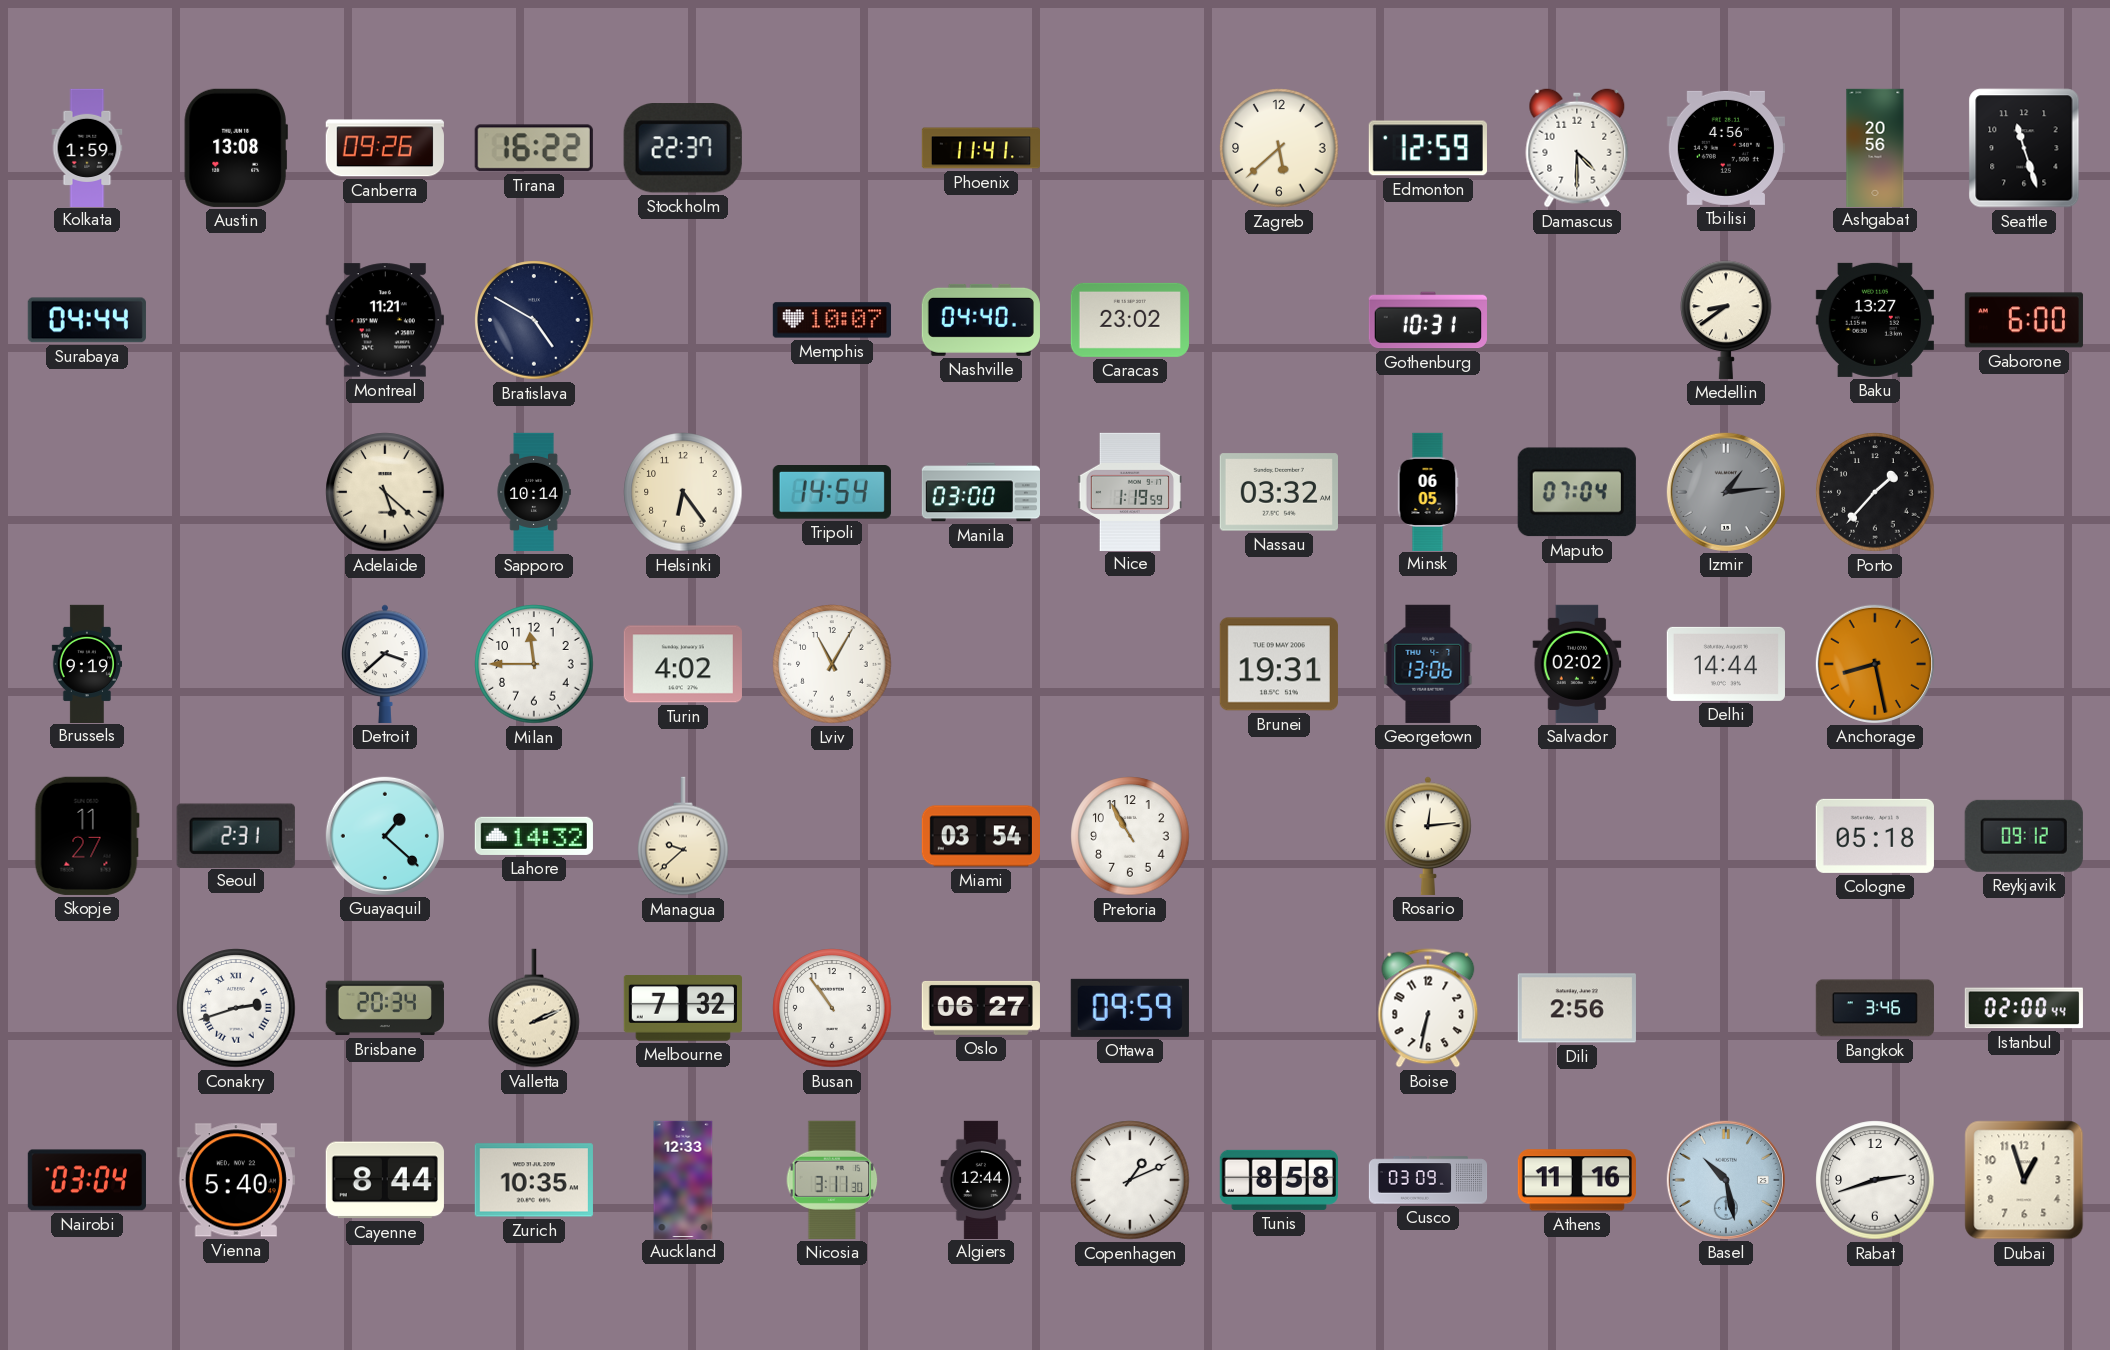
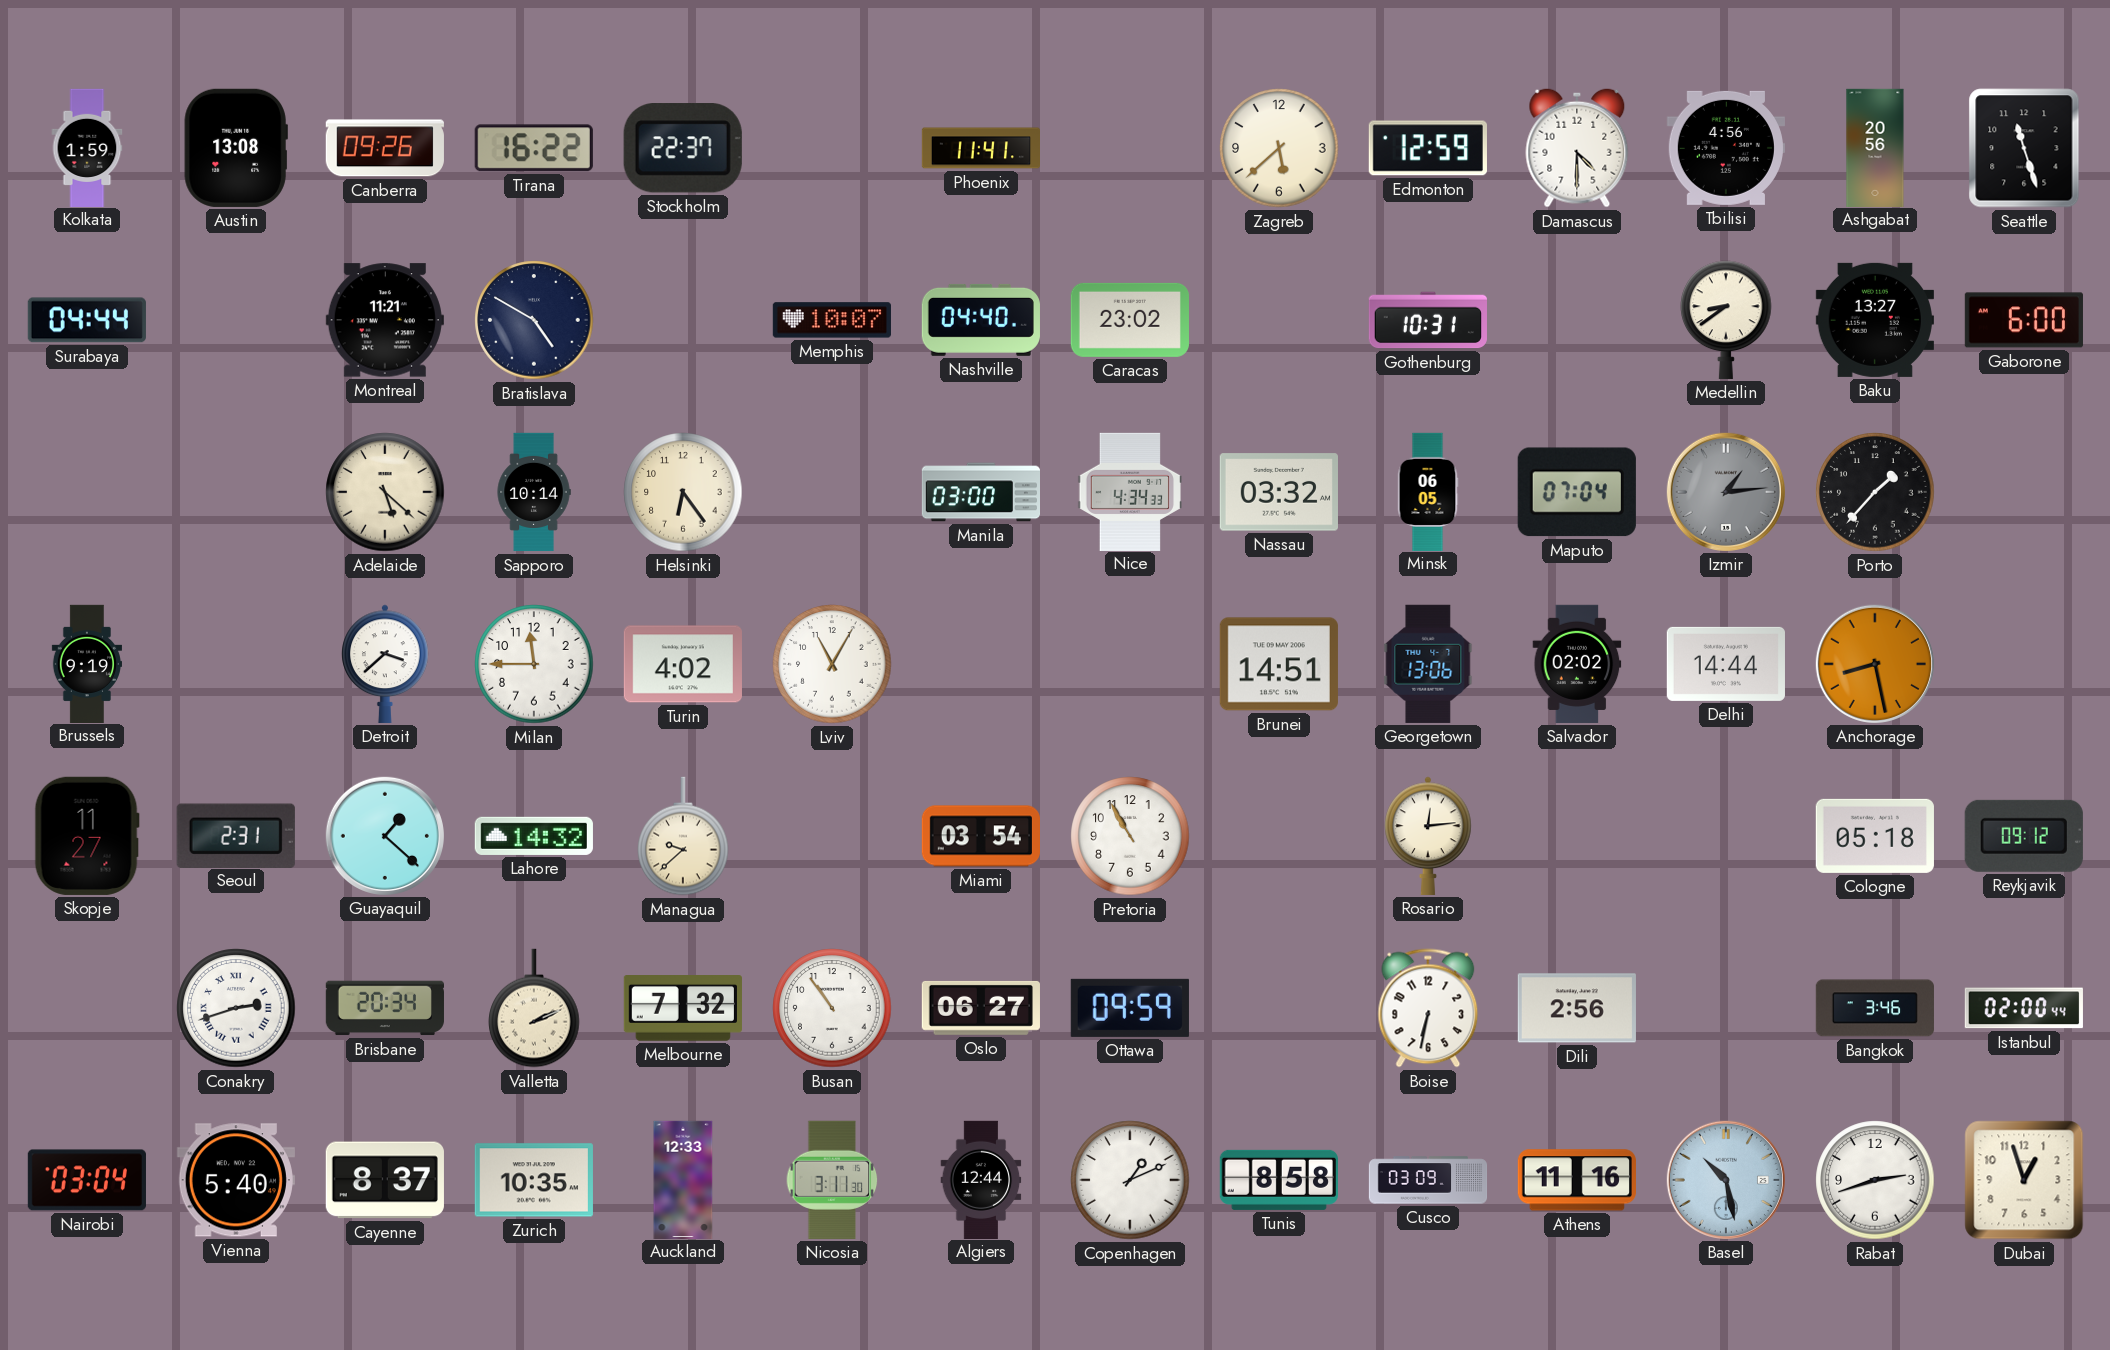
Tripoli: 14:54 -> none
Nice: 1:19 -> 4:34
Brunei: 19:31 -> 14:51
Cayenne: 8:44 -> 8:37
